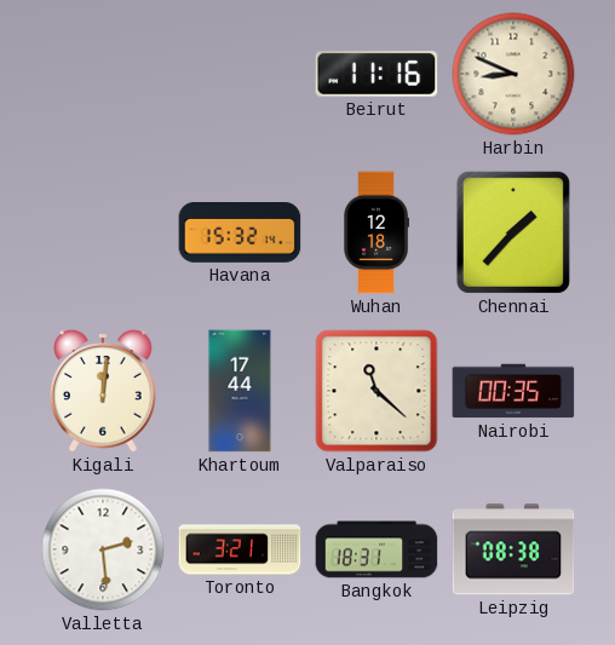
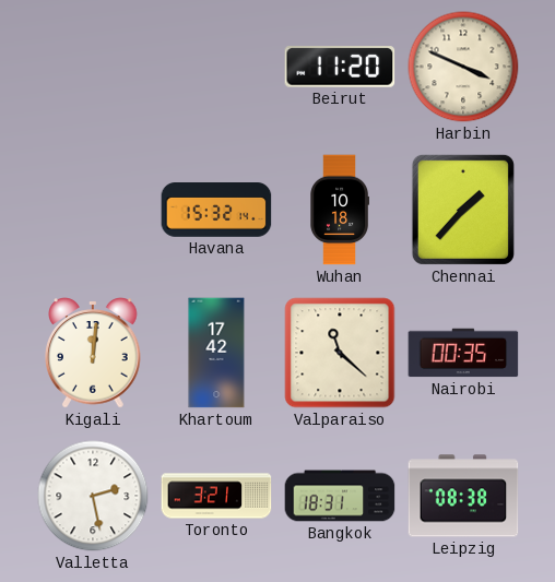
Beirut: 11:16 -> 11:20
Harbin: 8:49 -> 3:49
Wuhan: 12:18 -> 10:18
Khartoum: 17:44 -> 17:42
Valletta: 2:29 -> 2:28
